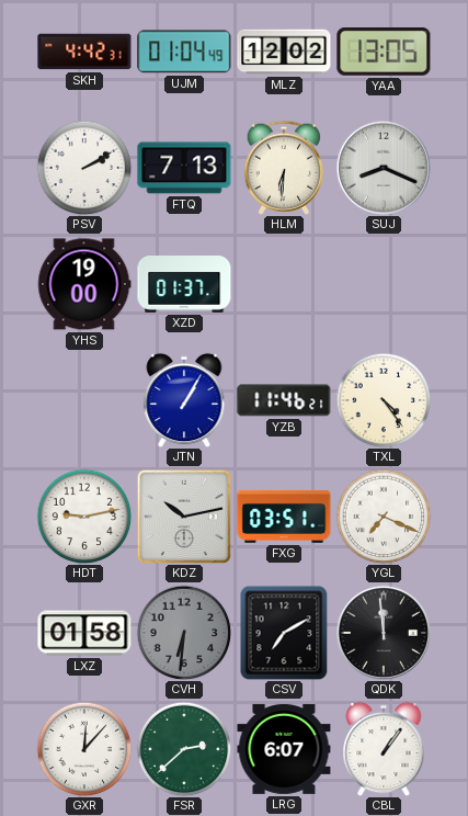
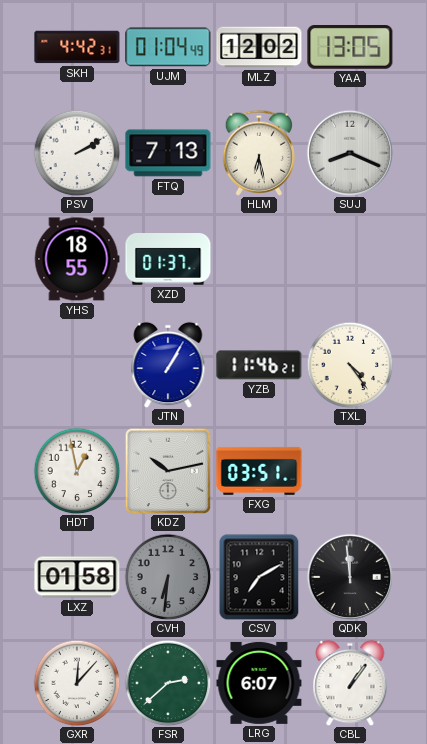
HLM: 6:31 -> 6:28
YHS: 19:00 -> 18:55
HDT: 9:13 -> 12:58
YGL: 7:19 -> none
